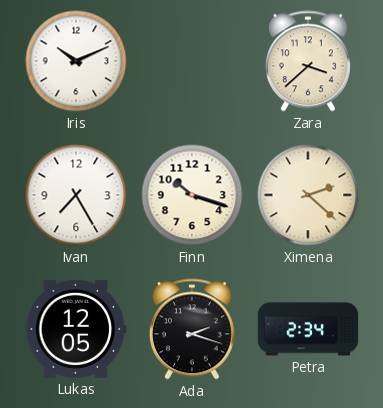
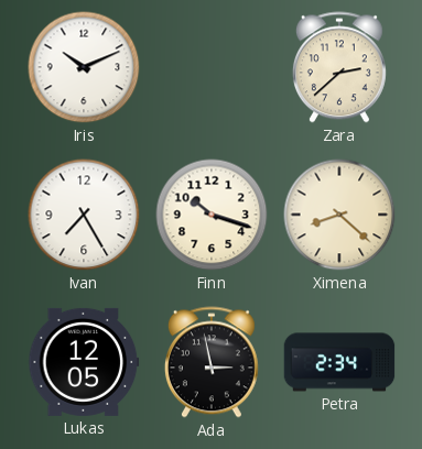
Zara: 3:38 -> 2:38
Ximena: 2:22 -> 8:22
Ada: 2:18 -> 2:58
